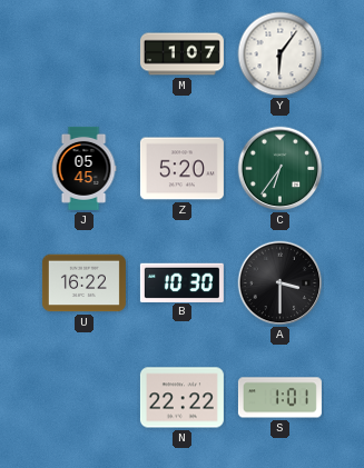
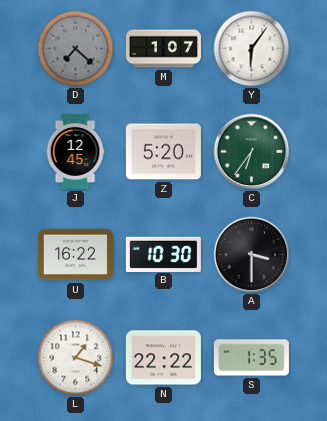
D: none -> 7:22
J: 05:45 -> 12:45
L: none -> 1:18
S: 1:01 -> 1:35
